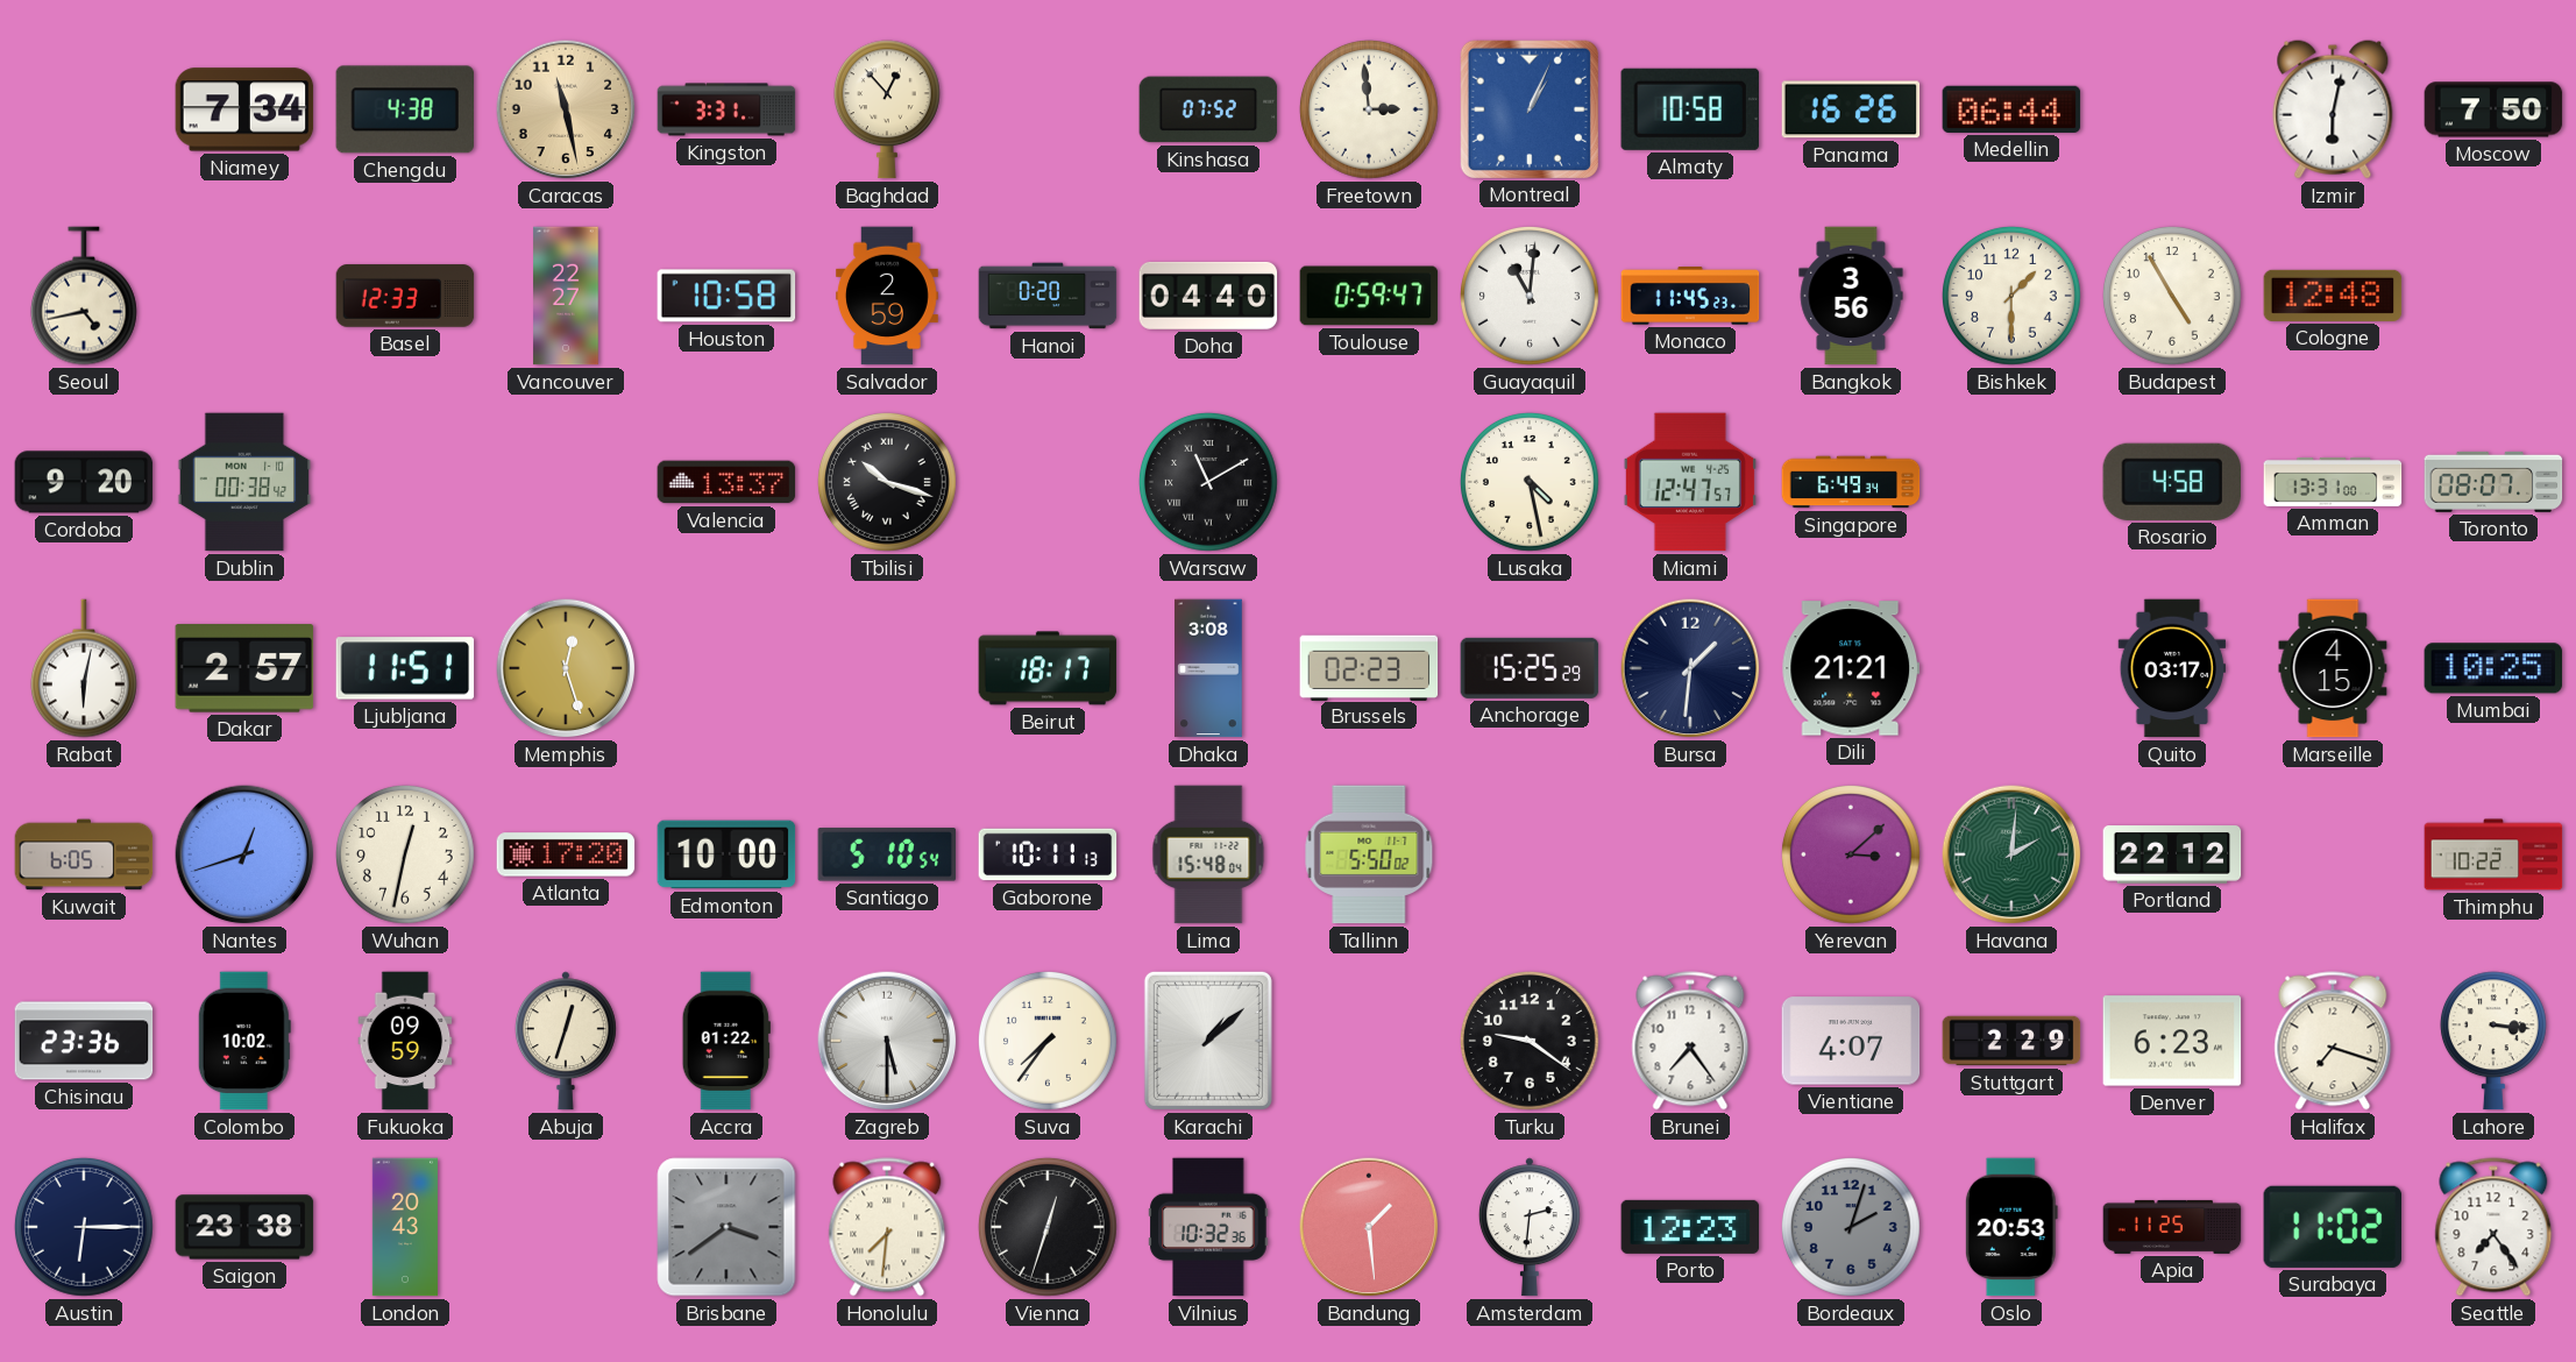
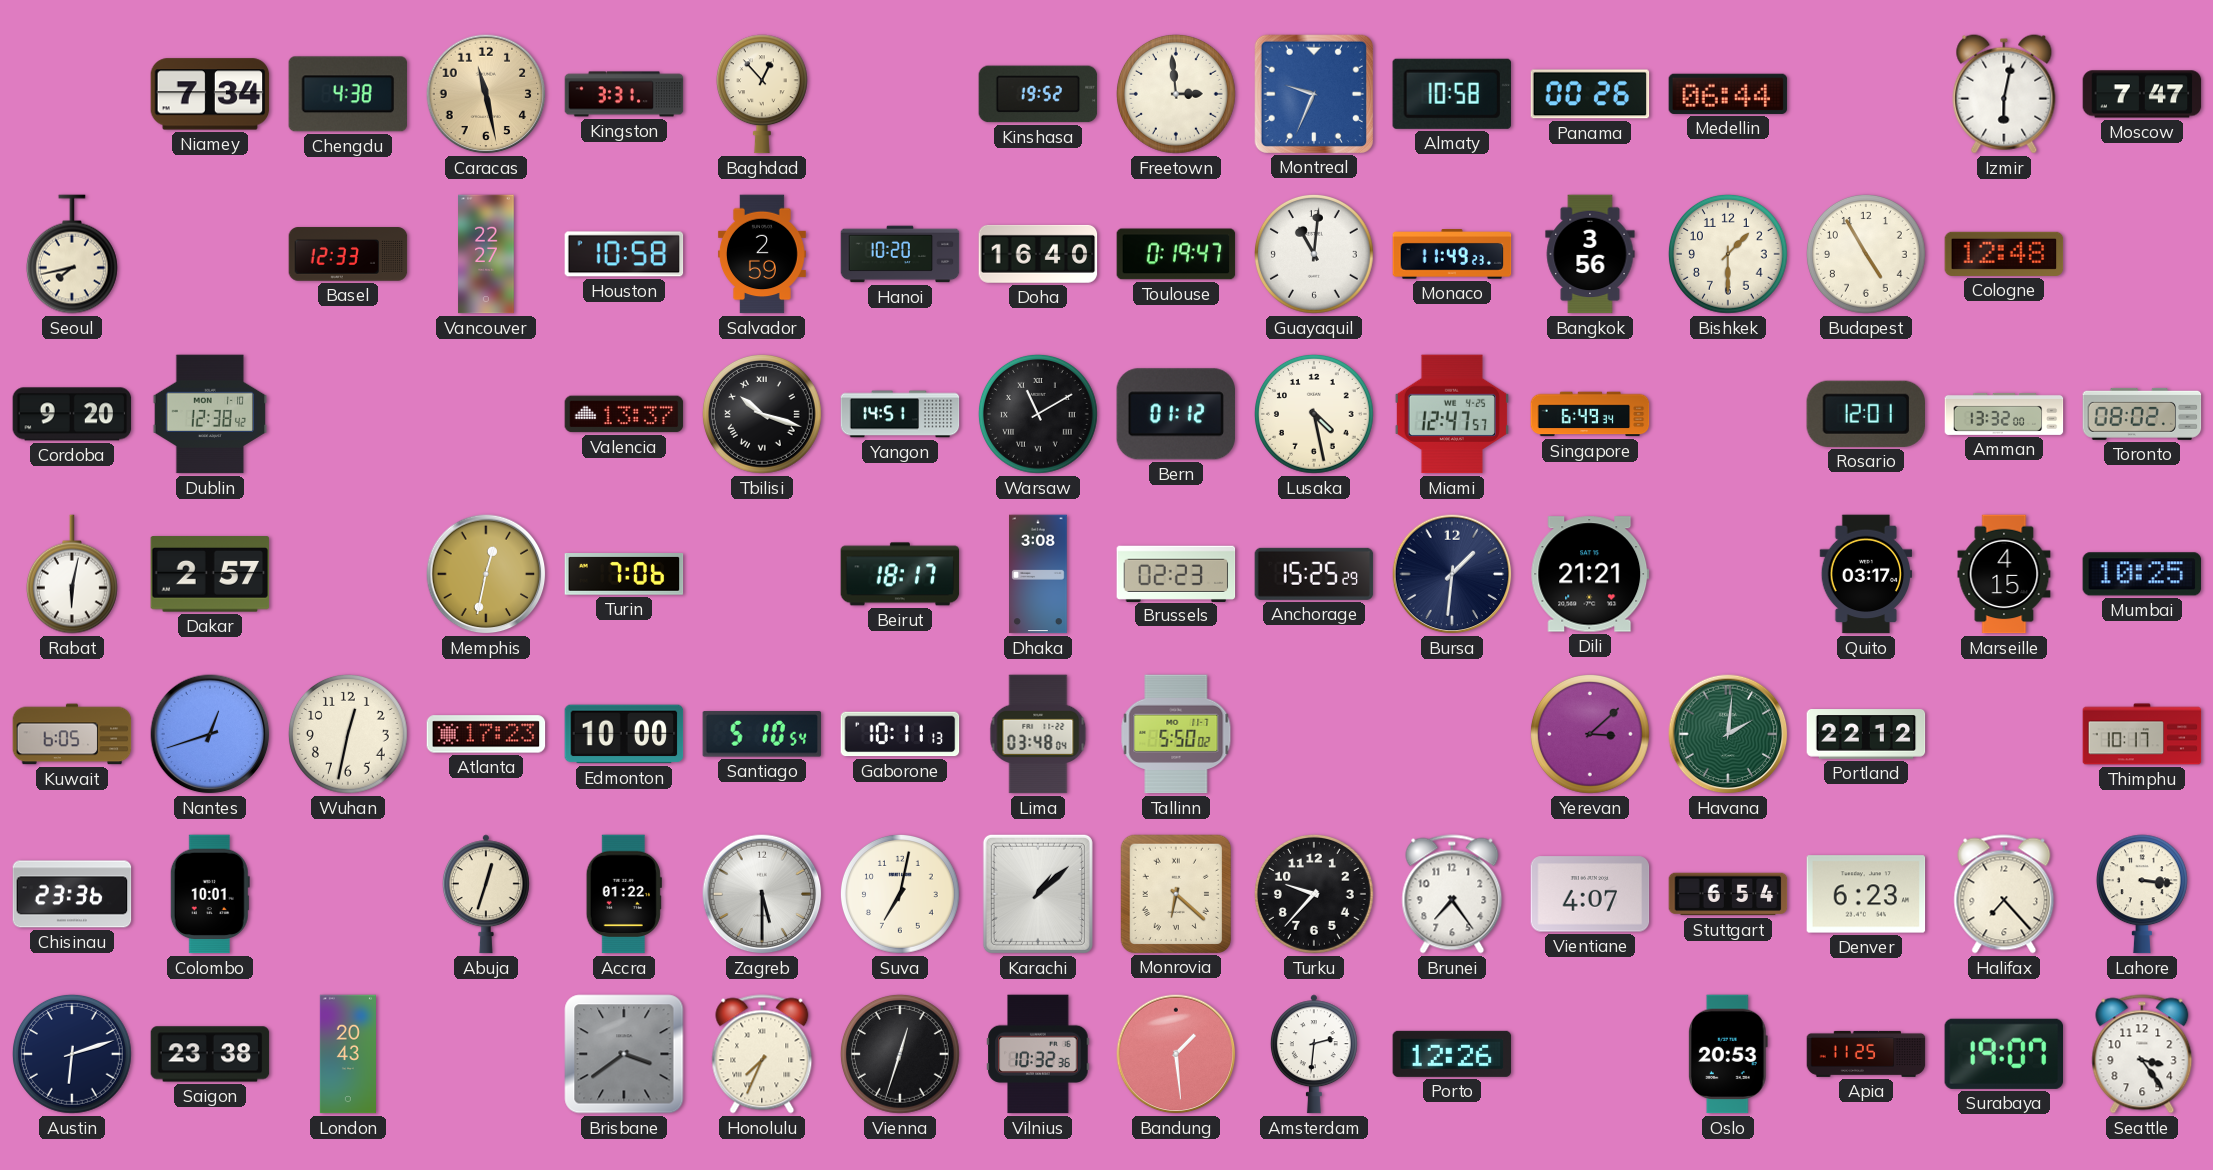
Kinshasa: 07:52 -> 19:52
Montreal: 1:04 -> 9:34
Panama: 16:26 -> 00:26
Moscow: 7:50 -> 7:47
Seoul: 4:43 -> 7:43
Hanoi: 0:20 -> 10:20
Doha: 04:40 -> 16:40
Toulouse: 0:59 -> 0:19
Monaco: 11:45 -> 11:49
Dublin: 00:38 -> 12:38
Yangon: none -> 14:51
Bern: none -> 01:12
Rosario: 4:58 -> 12:01
Amman: 13:31 -> 13:32
Toronto: 08:07 -> 08:02
Ljubljana: 11:51 -> none
Memphis: 12:27 -> 12:32
Turin: none -> 7:06
Atlanta: 17:20 -> 17:23
Lima: 15:48 -> 03:48
Thimphu: 10:22 -> 10:17
Colombo: 10:02 -> 10:01
Fukuoka: 09:59 -> none
Suva: 7:36 -> 7:02
Monrovia: none -> 6:22
Turku: 9:21 -> 9:37
Stuttgart: 2:29 -> 6:54
Halifax: 7:18 -> 7:23
Austin: 6:15 -> 6:12
Honolulu: 7:31 -> 7:34
Porto: 12:23 -> 12:26
Bordeaux: 2:03 -> none
Surabaya: 11:02 -> 19:07
Seattle: 7:24 -> 3:24
